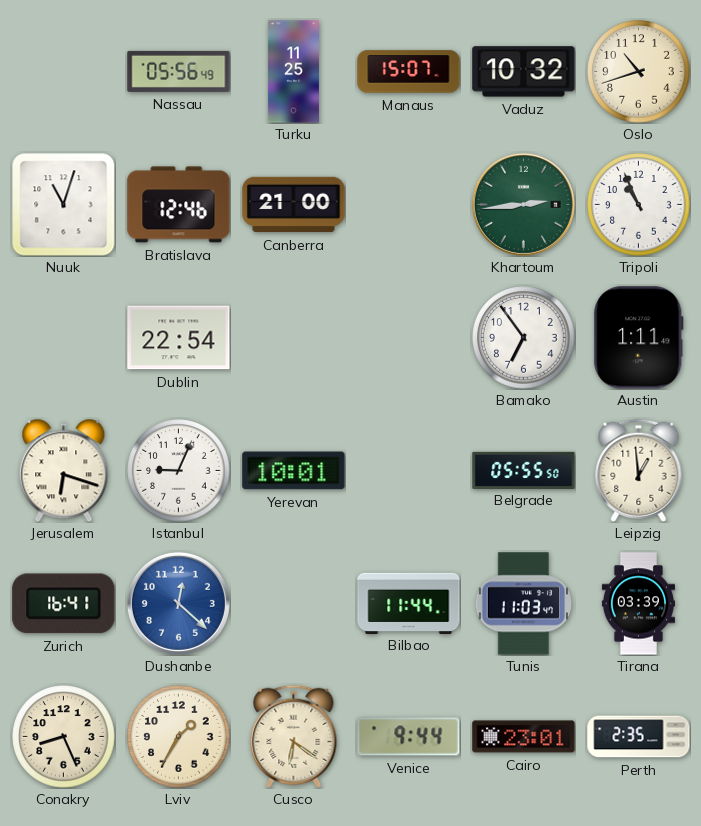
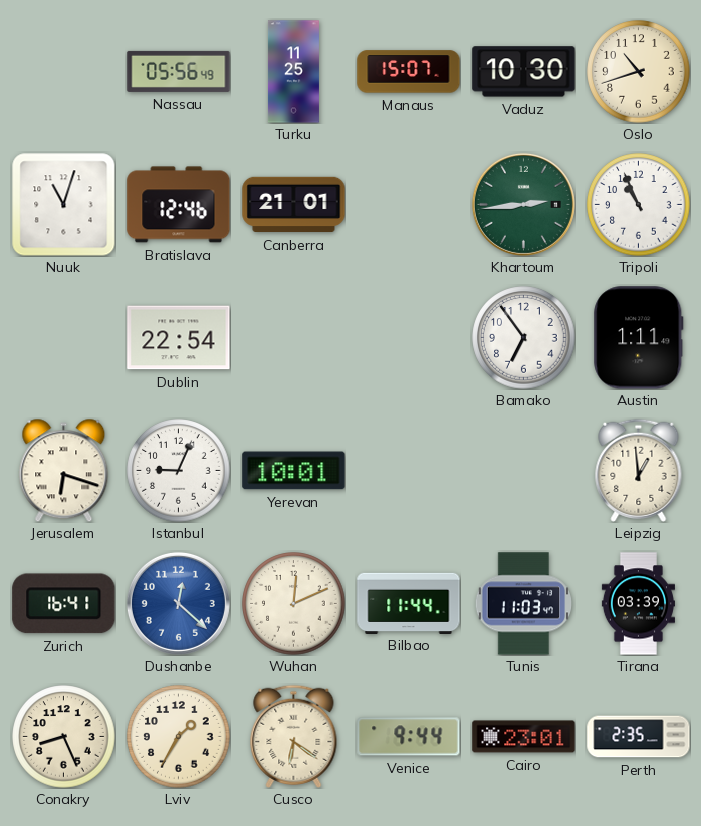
Vaduz: 10:32 -> 10:30
Canberra: 21:00 -> 21:01
Belgrade: 05:55 -> none
Wuhan: none -> 12:11
